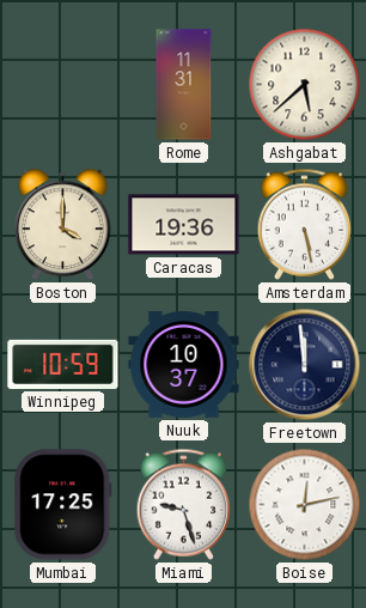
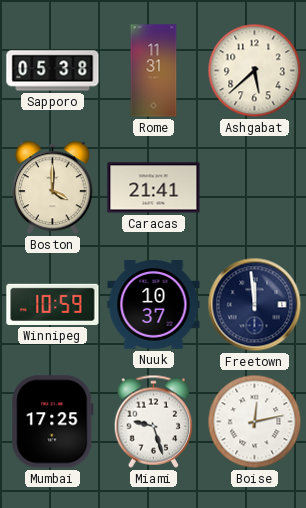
Sapporo: none -> 05:38
Caracas: 19:36 -> 21:41
Amsterdam: 5:28 -> none
